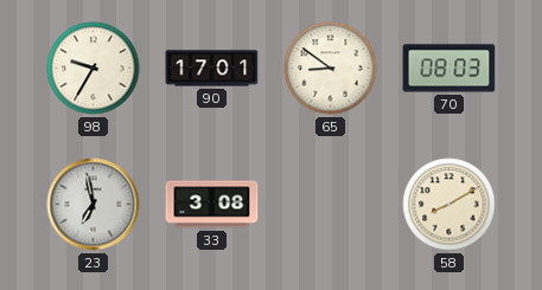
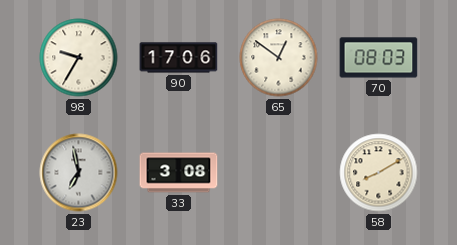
90: 17:01 -> 17:06
65: 8:51 -> 12:51
